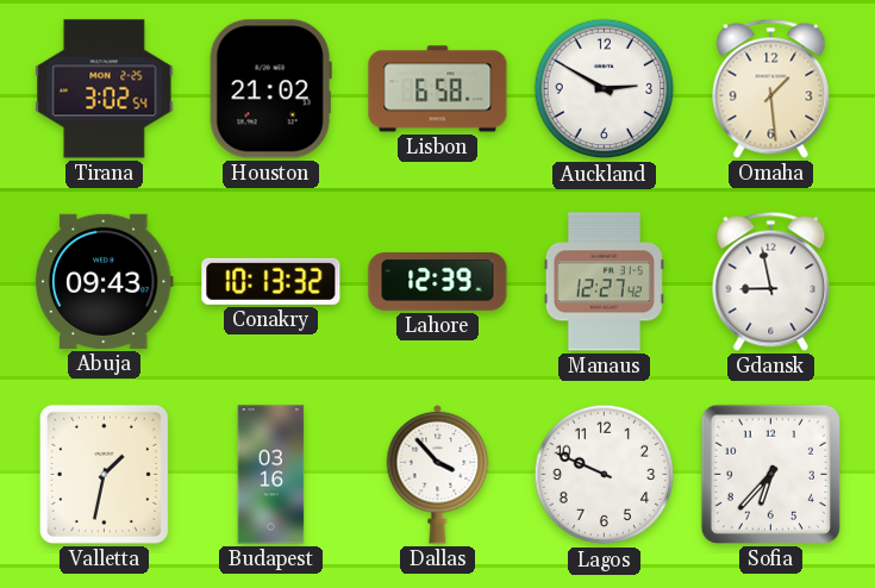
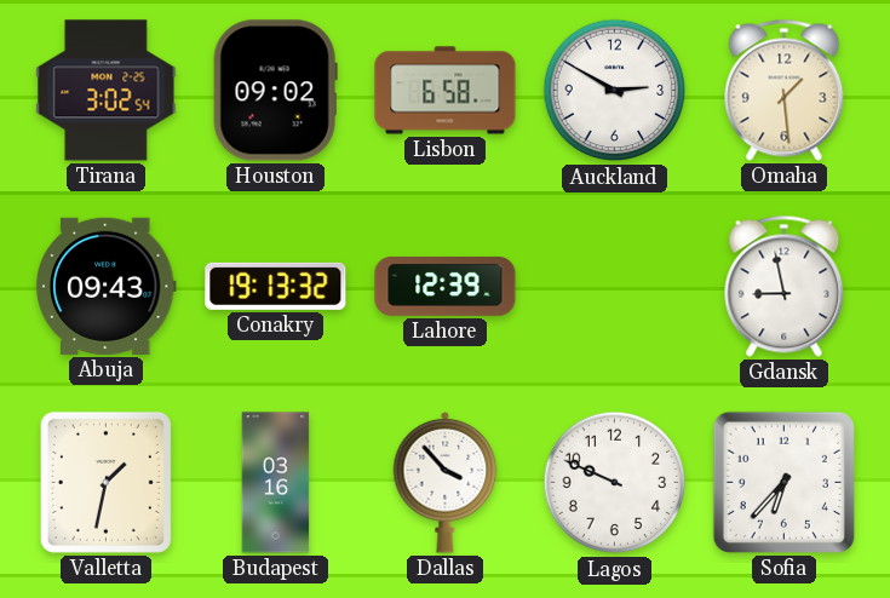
Houston: 21:02 -> 09:02
Conakry: 10:13 -> 19:13
Manaus: 12:27 -> none
